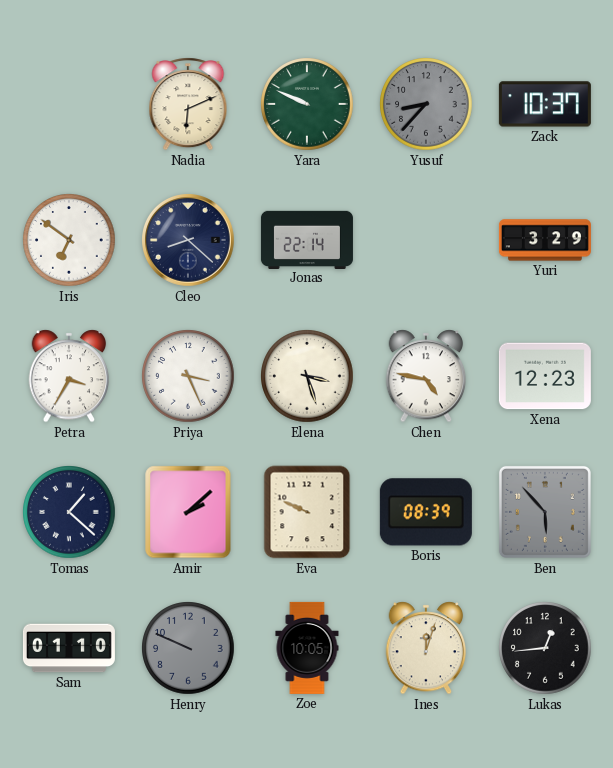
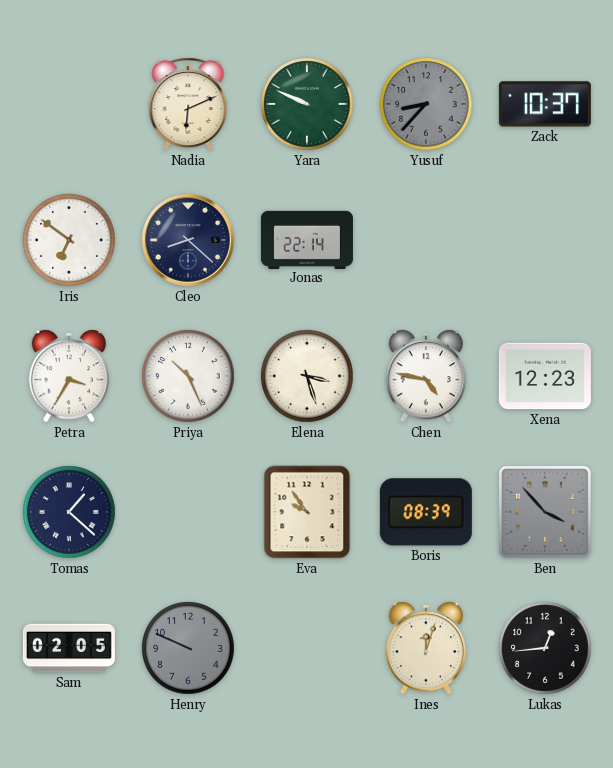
Yuri: 3:29 -> none
Priya: 3:26 -> 10:26
Amir: 2:08 -> none
Eva: 9:49 -> 9:54
Ben: 5:53 -> 3:53
Sam: 01:10 -> 02:05
Zoe: 10:05 -> none
